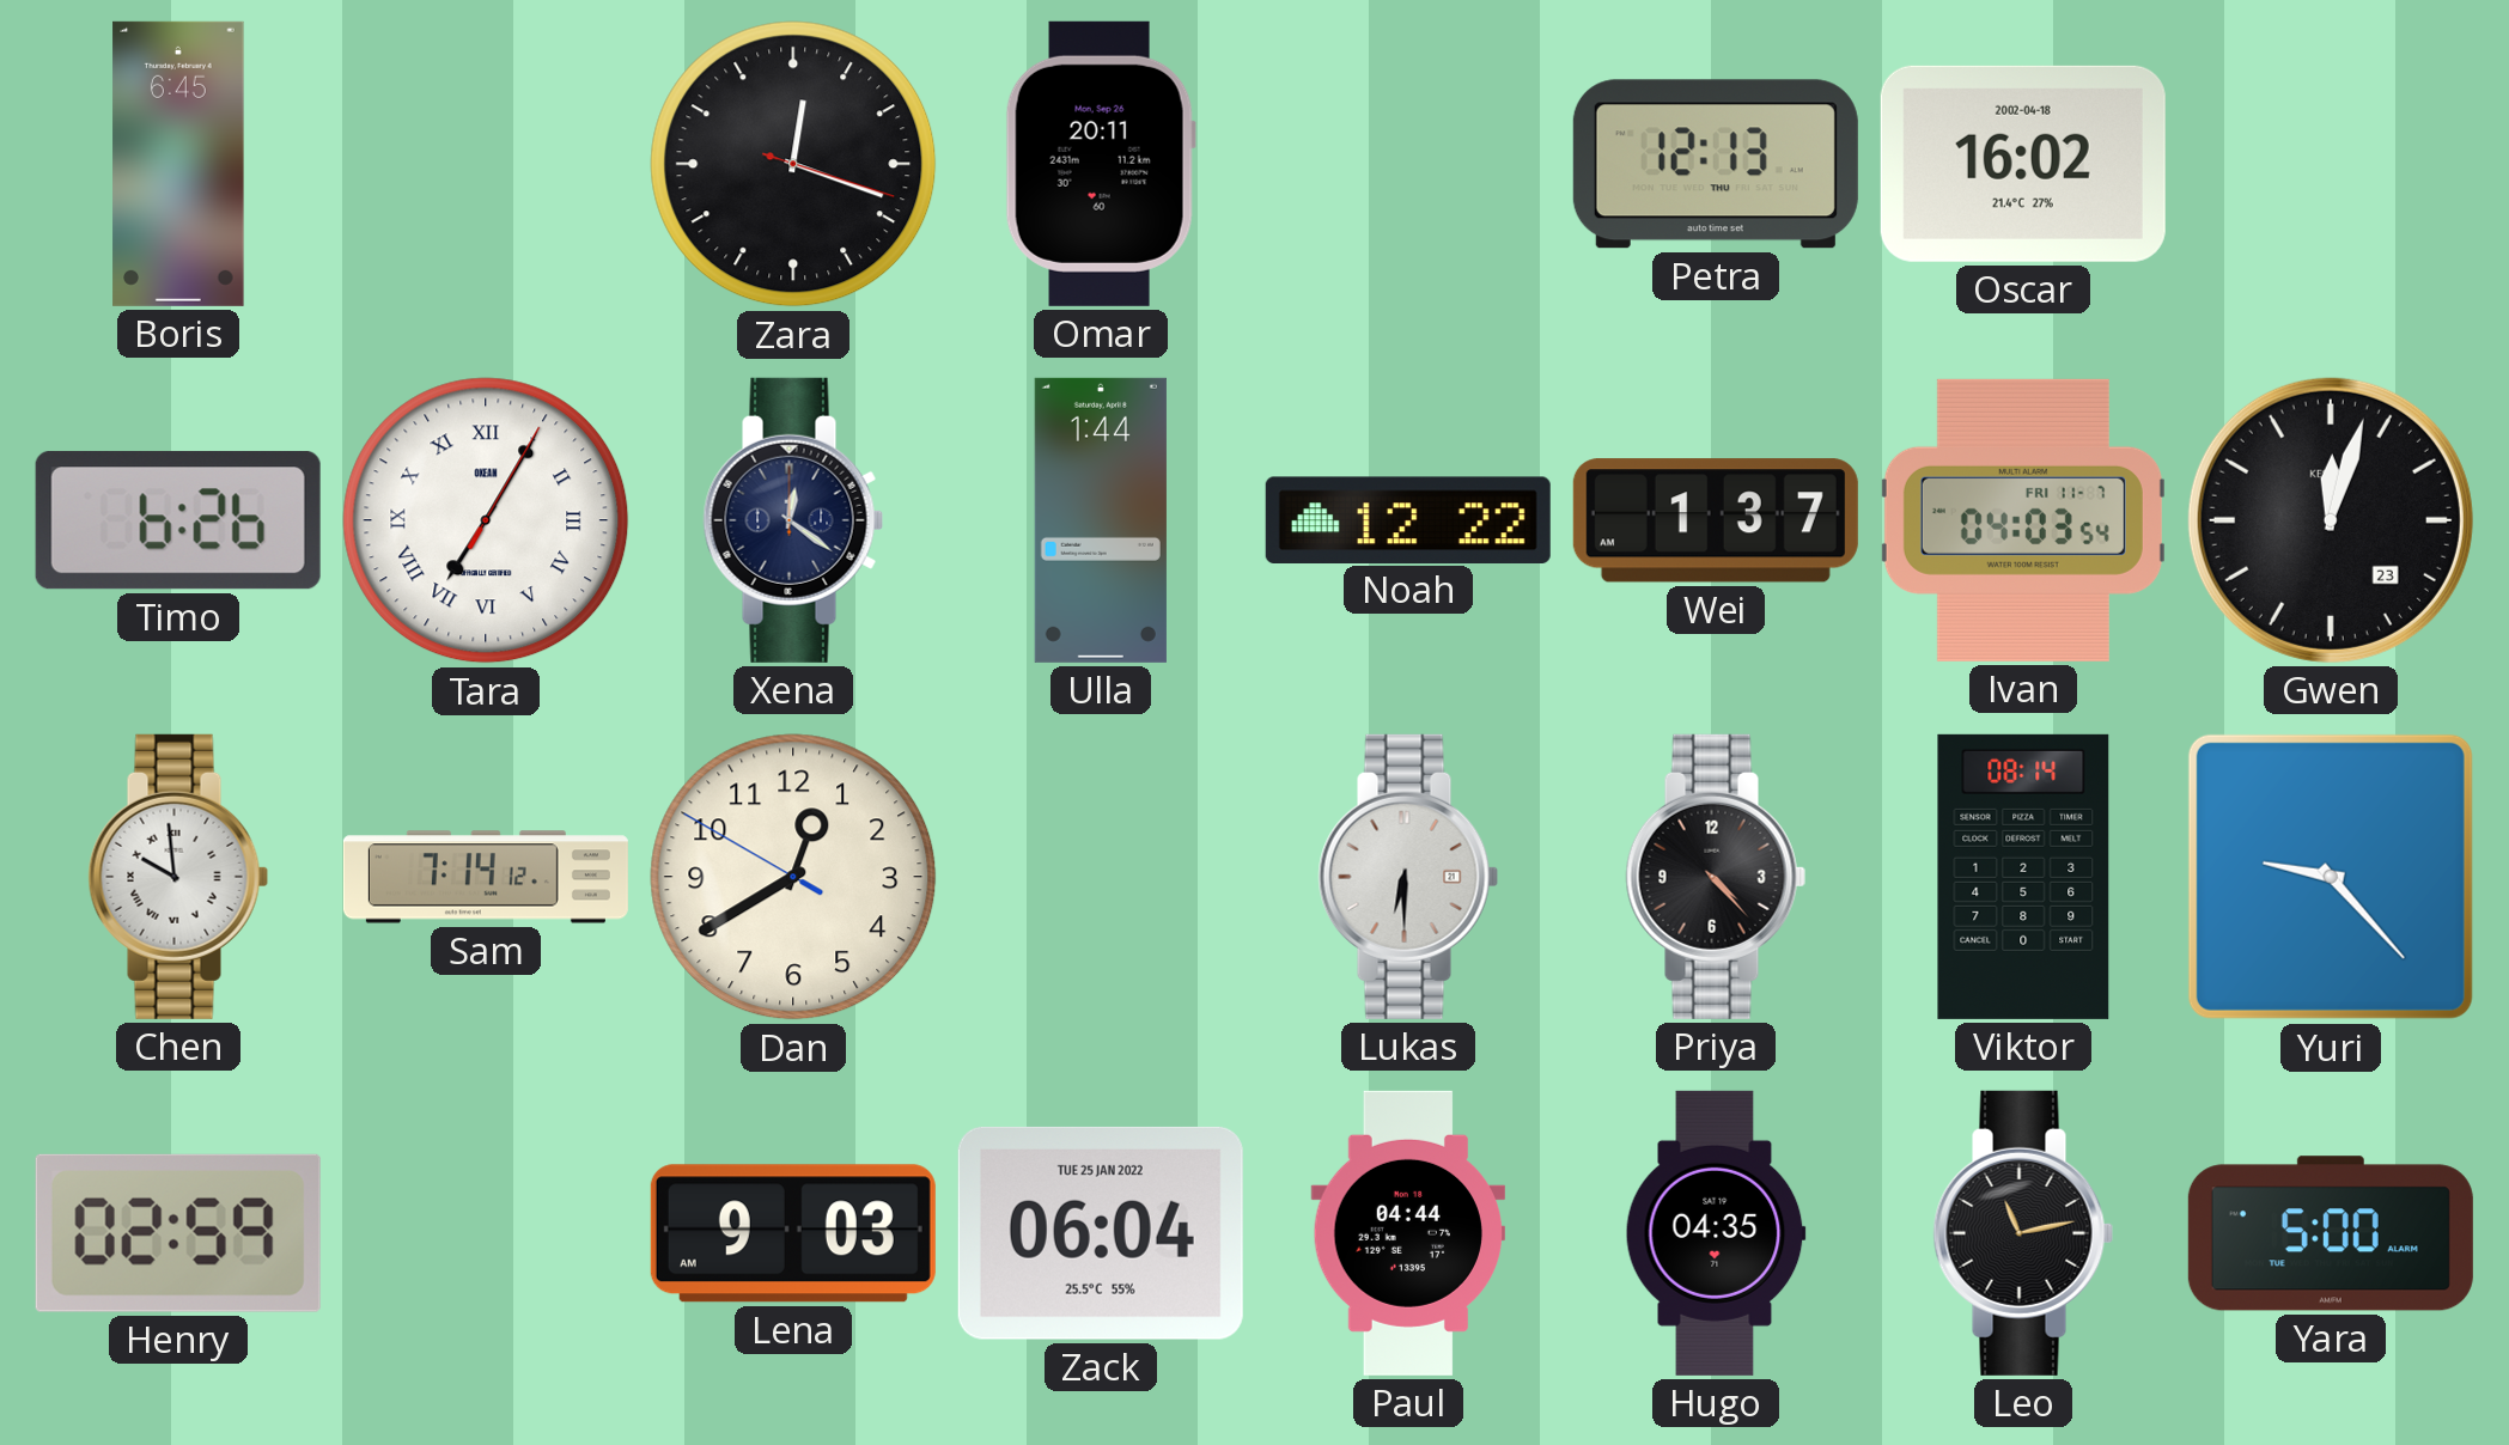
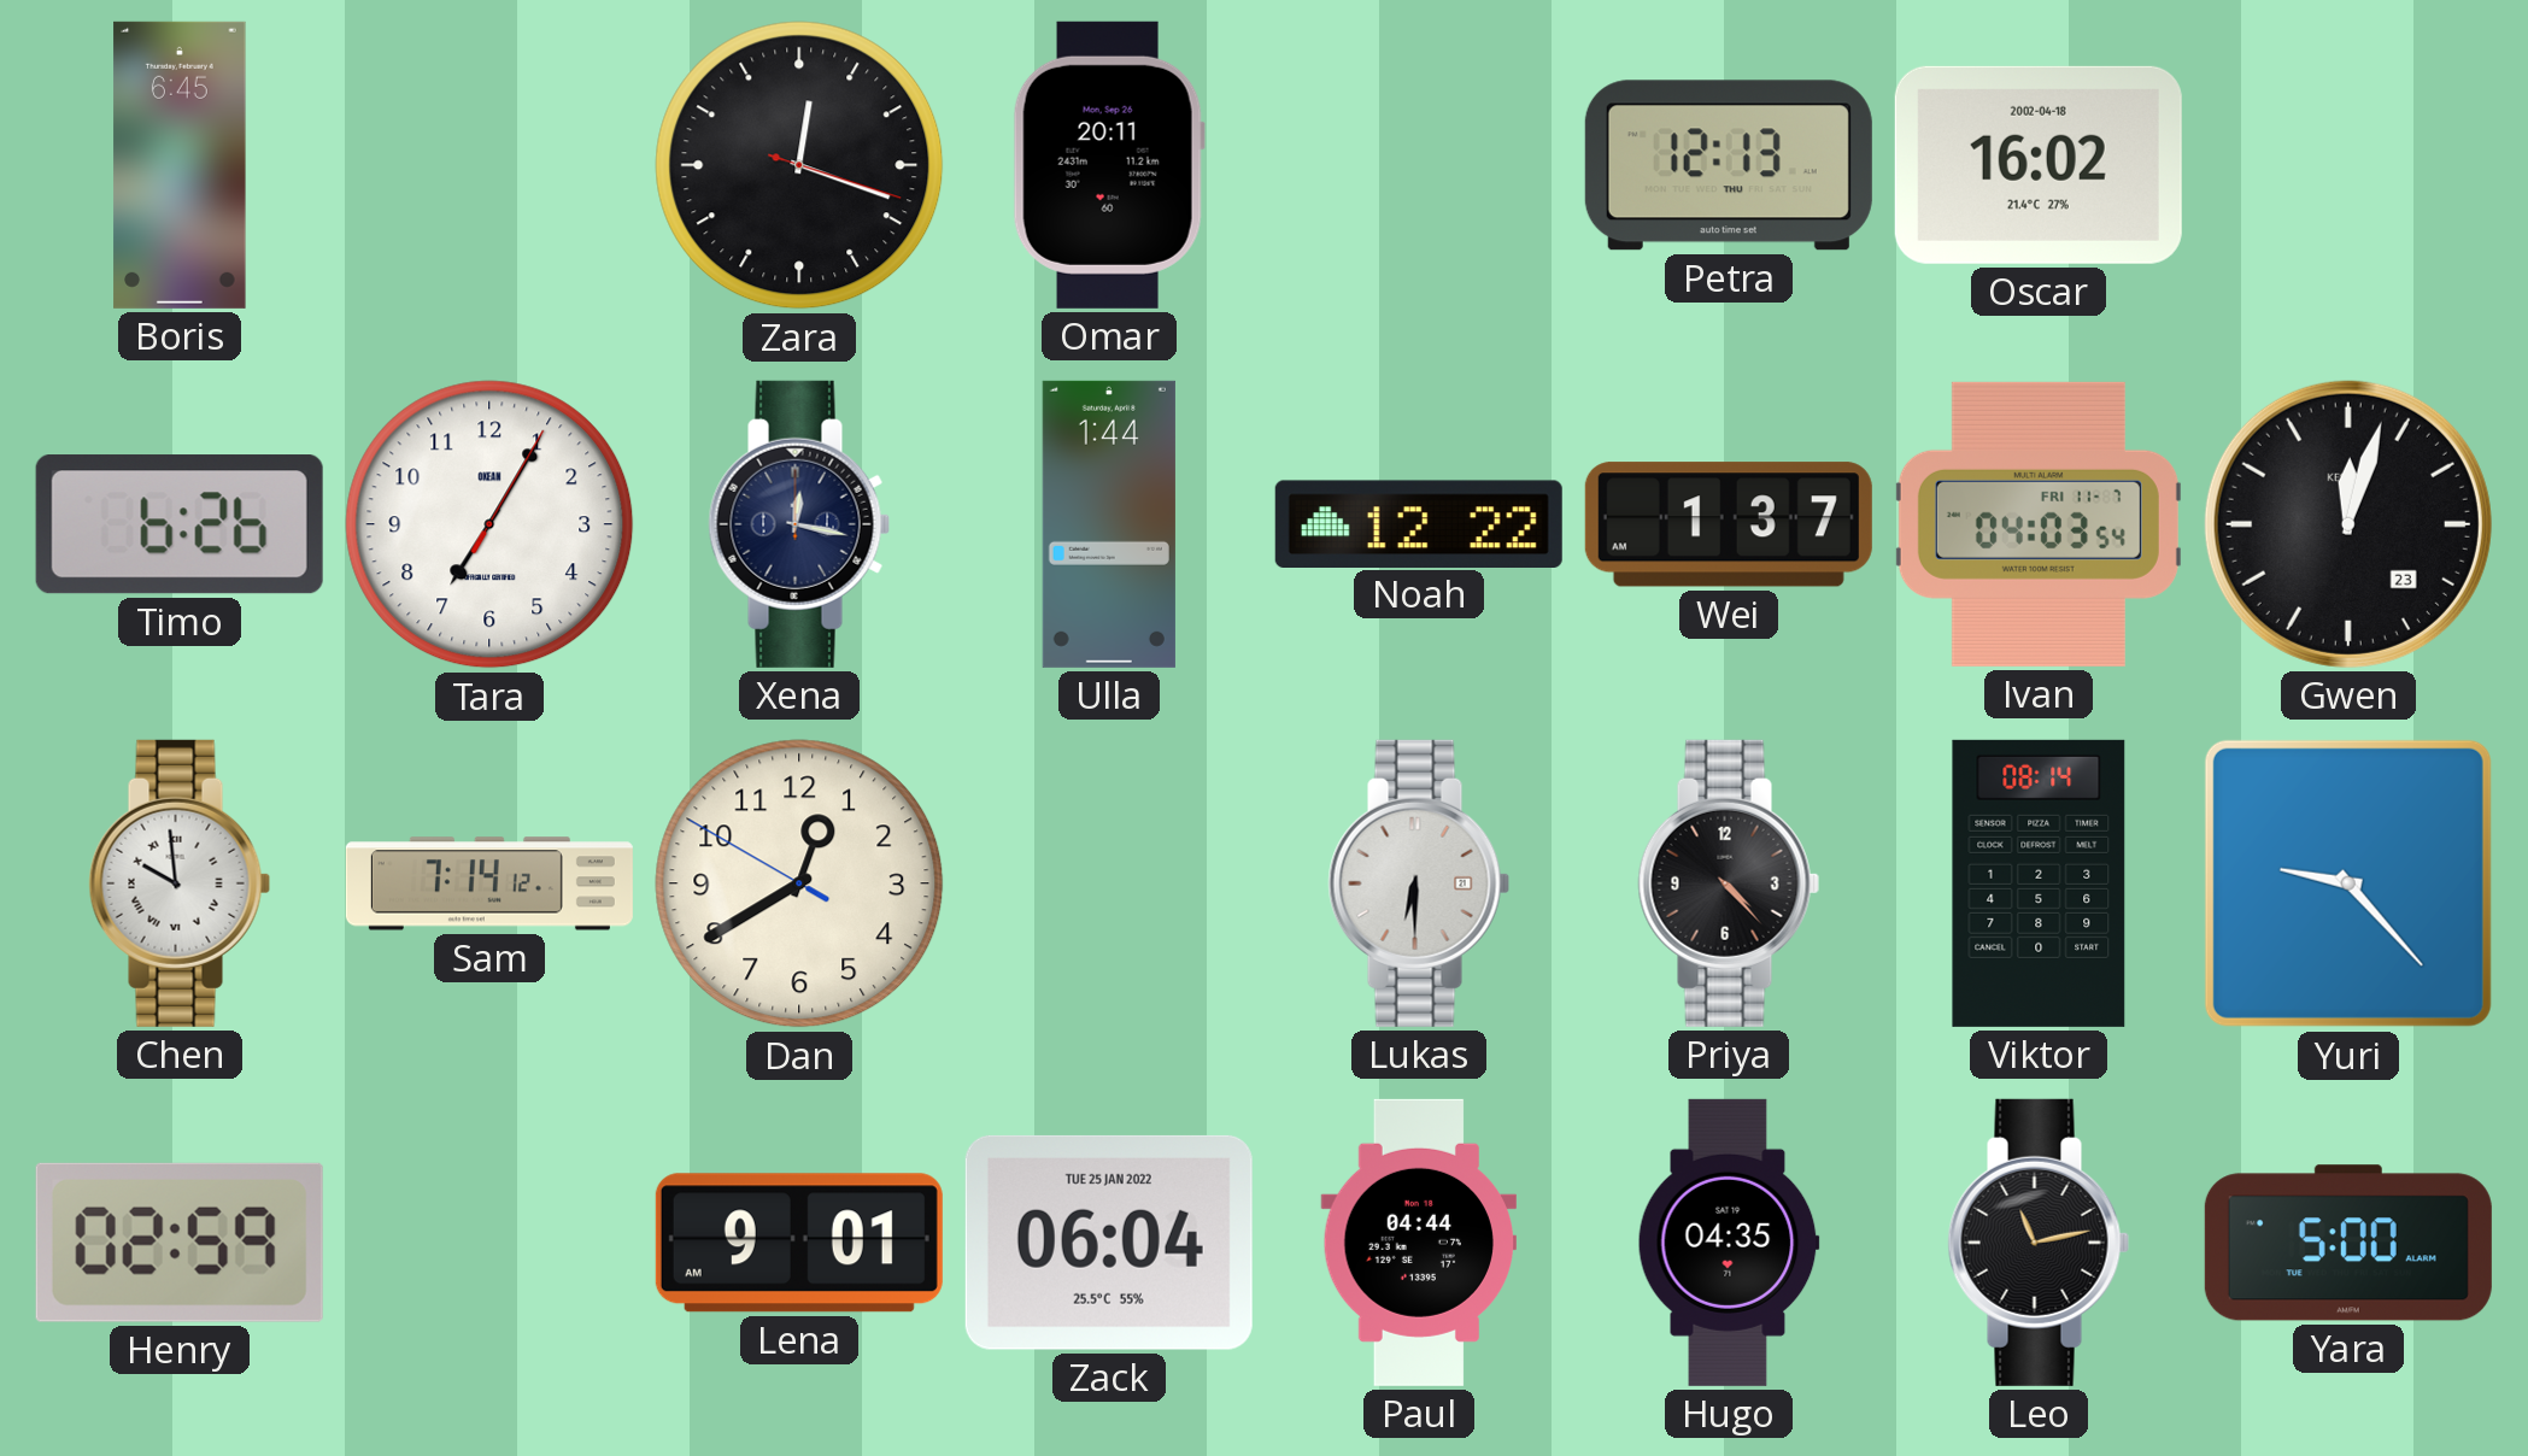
Tara numerals: Roman -> Arabic
Xena: 12:21 -> 12:17
Lena: 9:03 -> 9:01
